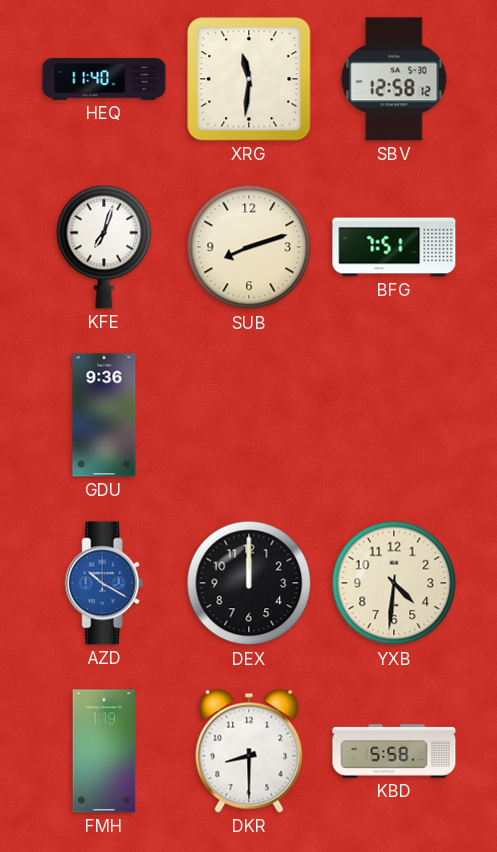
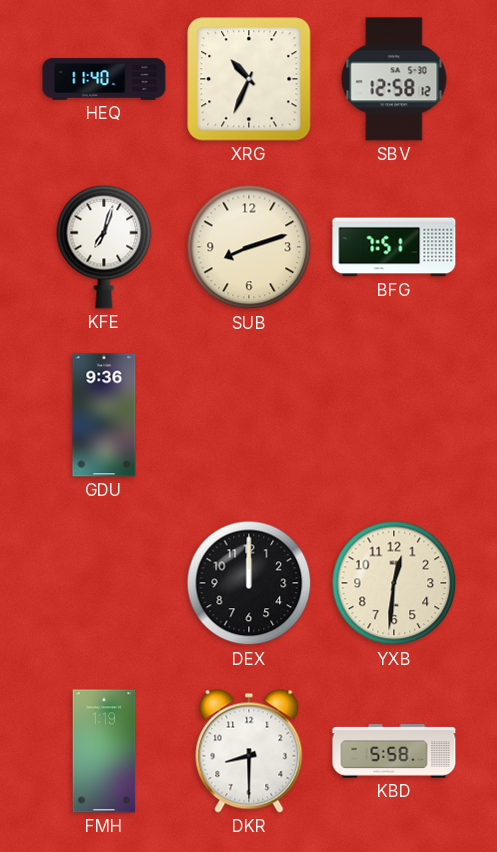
XRG: 11:31 -> 10:34
AZD: 10:20 -> none
YXB: 4:31 -> 12:31
